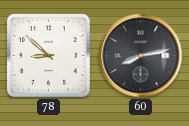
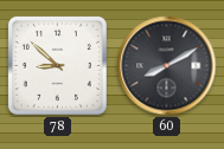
60: 8:13 -> 8:10
